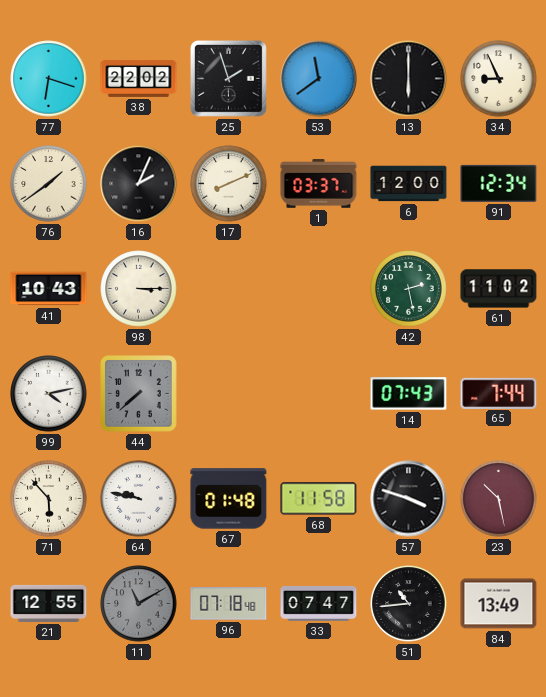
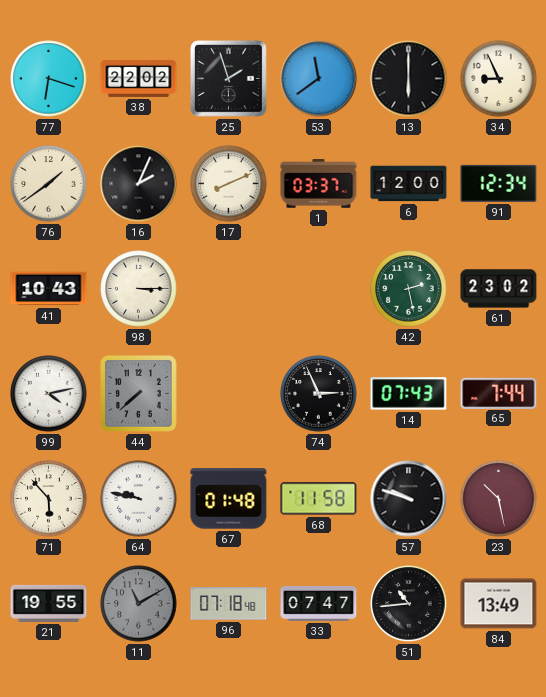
61: 11:02 -> 23:02
74: none -> 2:56
57: 3:48 -> 9:48
21: 12:55 -> 19:55
